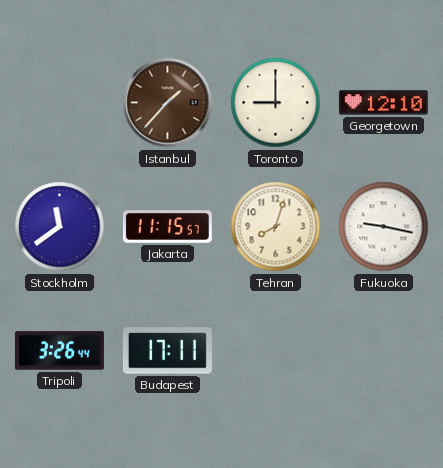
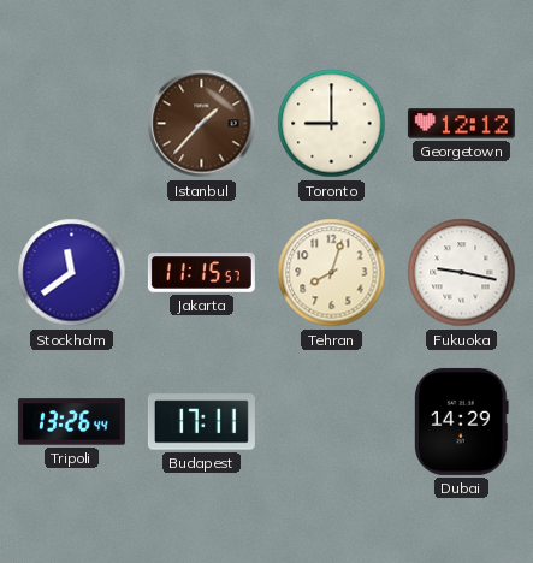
Georgetown: 12:10 -> 12:12
Tripoli: 3:26 -> 13:26
Dubai: none -> 14:29
